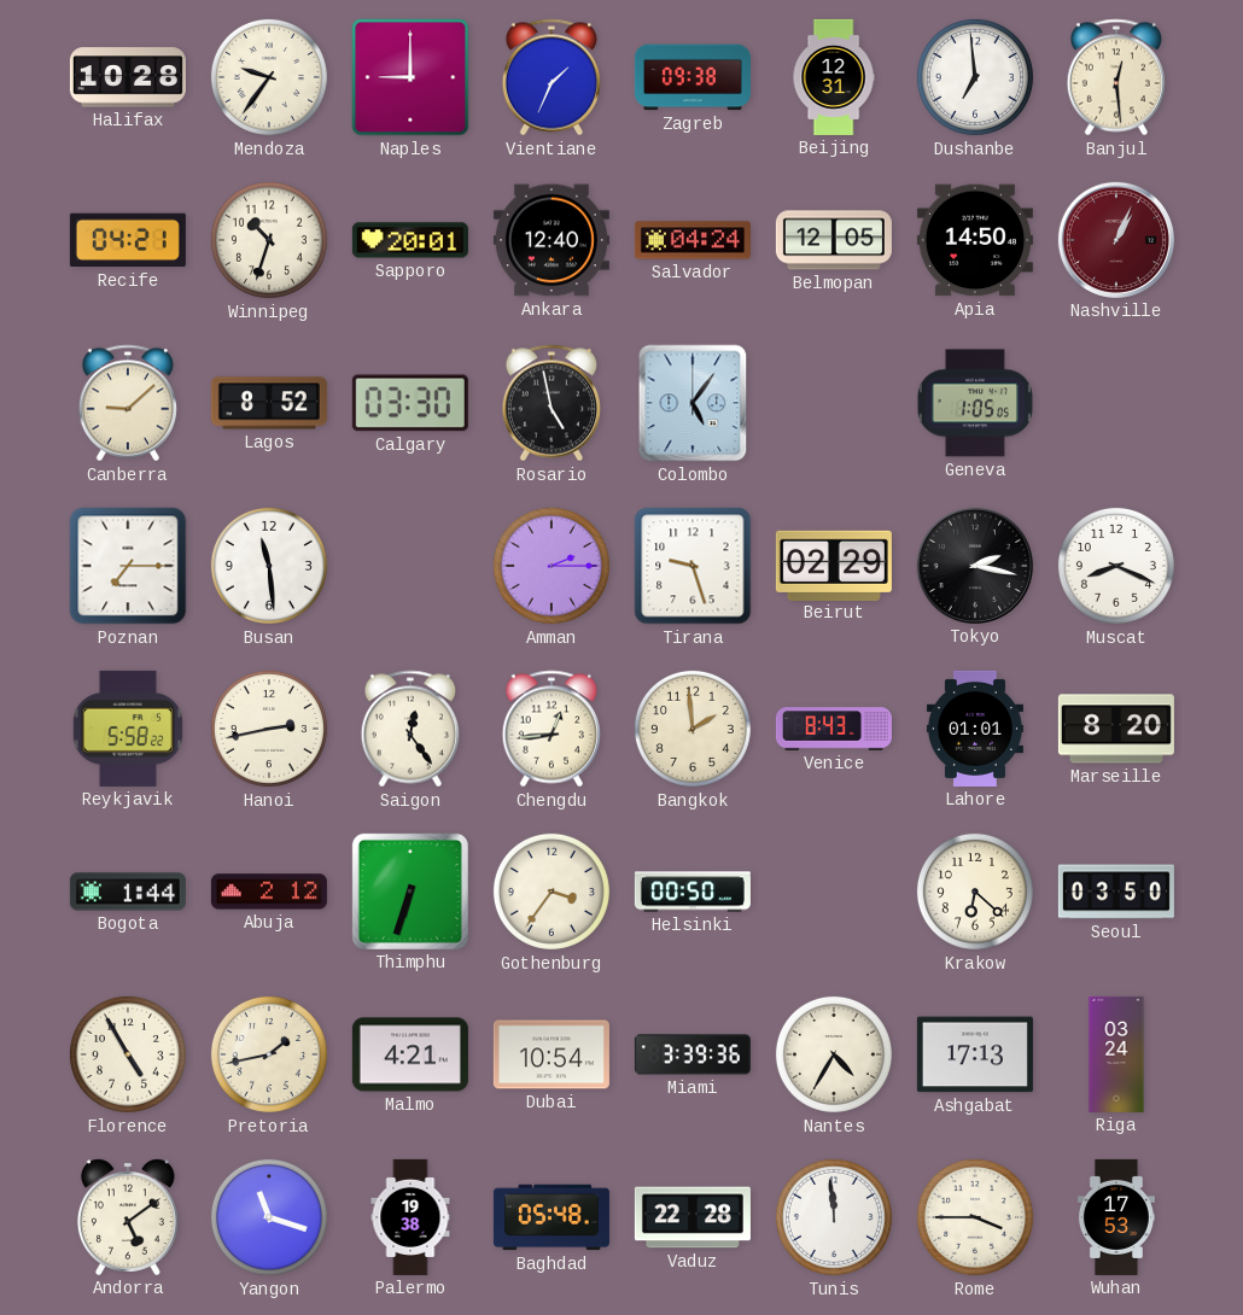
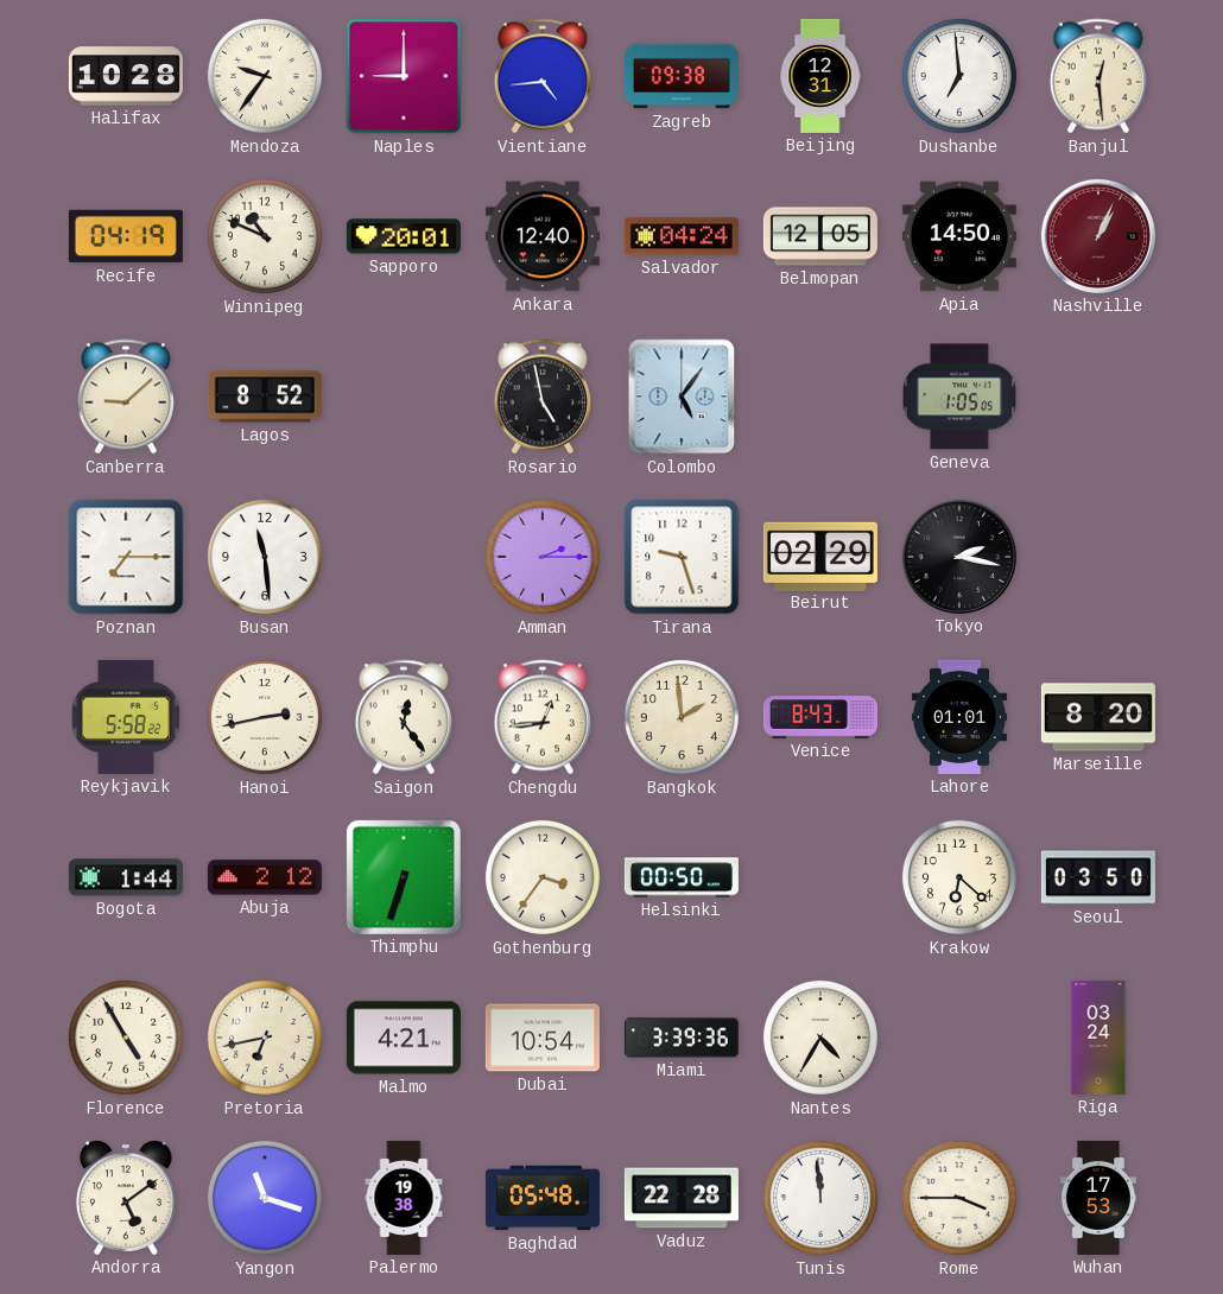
Vientiane: 1:34 -> 4:44
Recife: 04:21 -> 04:19
Winnipeg: 10:33 -> 10:49
Calgary: 03:30 -> none
Muscat: 8:19 -> none
Pretoria: 1:43 -> 6:43
Ashgabat: 17:13 -> none
